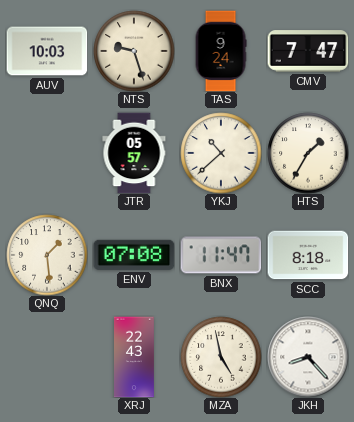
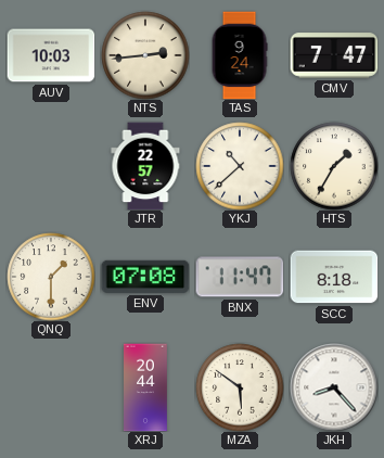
NTS: 9:27 -> 2:44
JTR: 05:57 -> 22:57
QNQ: 1:29 -> 1:30
XRJ: 22:43 -> 20:44
MZA: 4:58 -> 5:51
